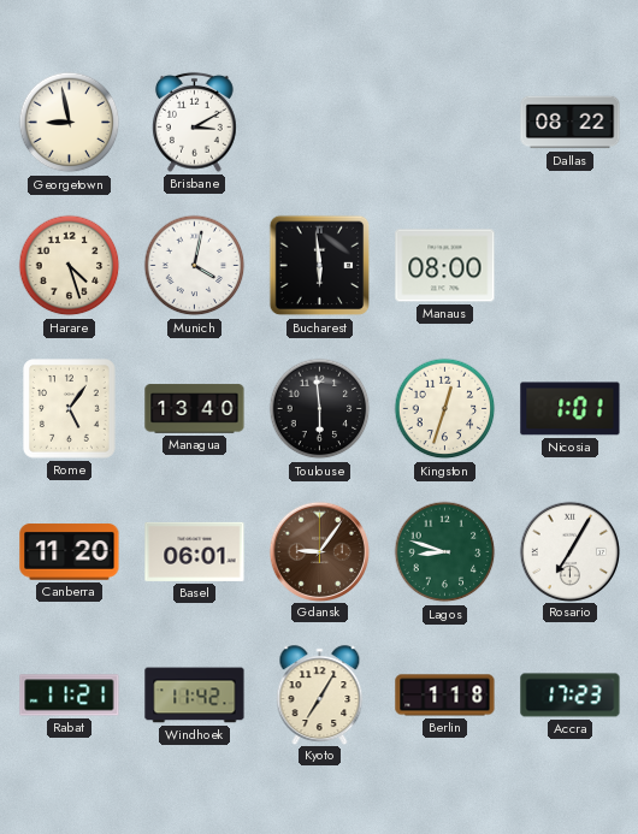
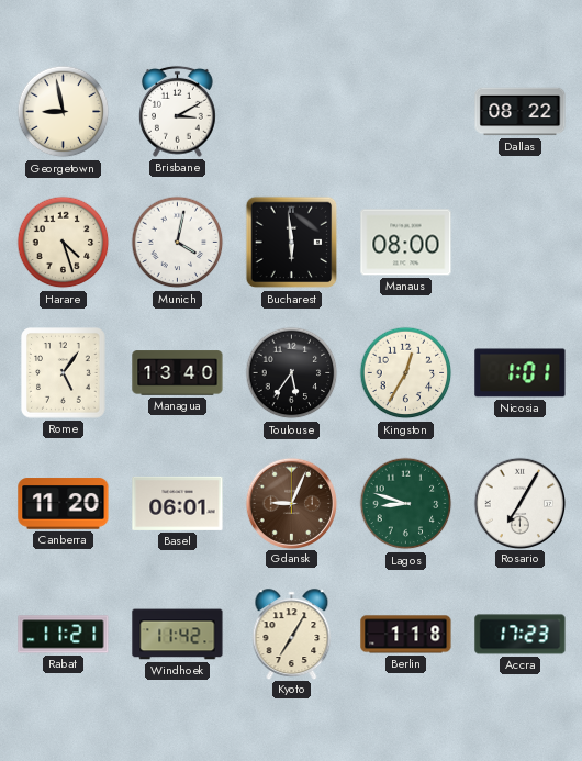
Toulouse: 5:59 -> 5:36
Kingston: 12:33 -> 12:35
Gdansk: 9:06 -> 9:04
